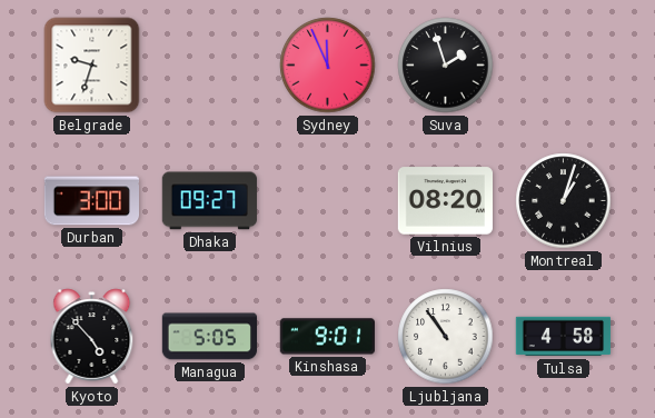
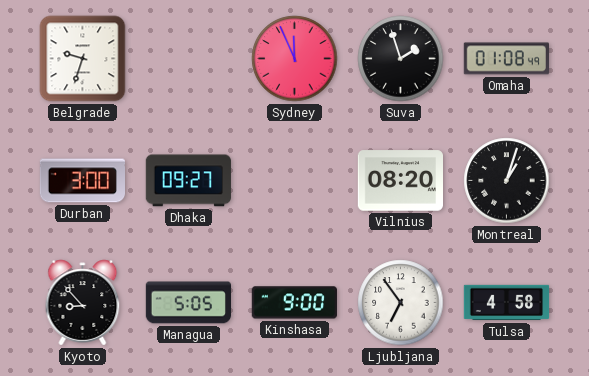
Omaha: none -> 01:08
Kyoto: 4:53 -> 8:53
Kinshasa: 9:01 -> 9:00
Ljubljana: 10:54 -> 6:54
